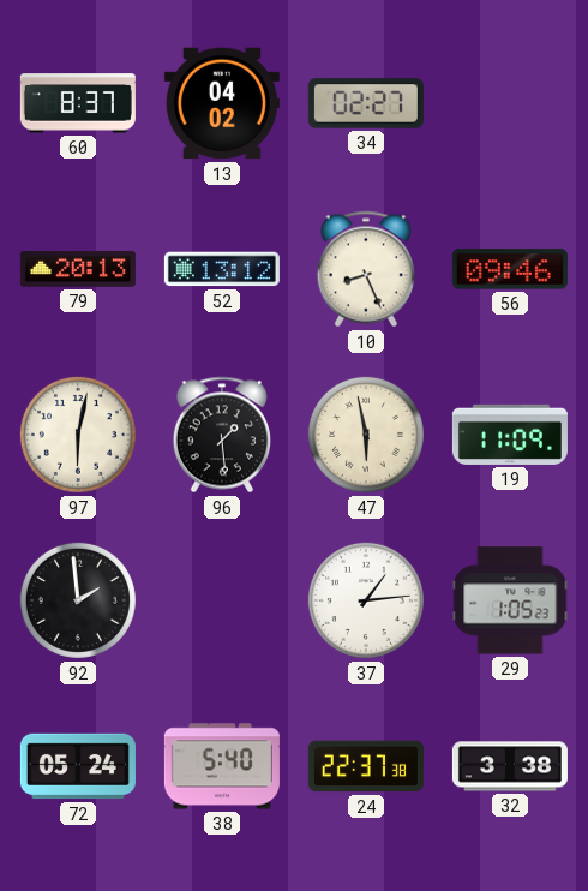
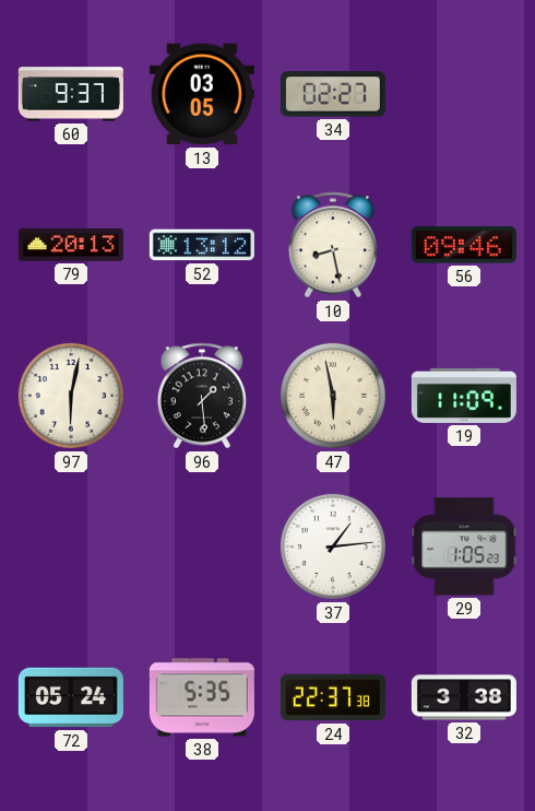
60: 8:37 -> 9:37
13: 04:02 -> 03:05
10: 8:26 -> 8:28
92: 1:59 -> none
38: 5:40 -> 5:35
